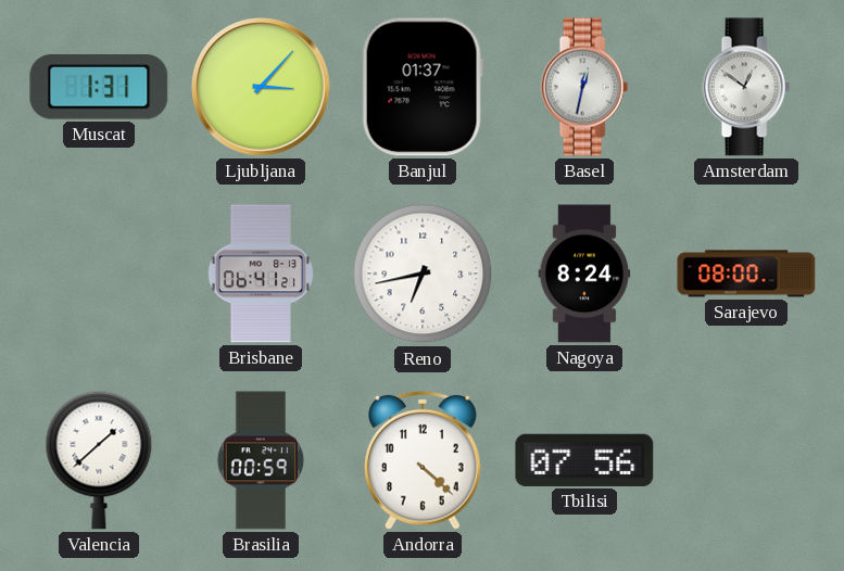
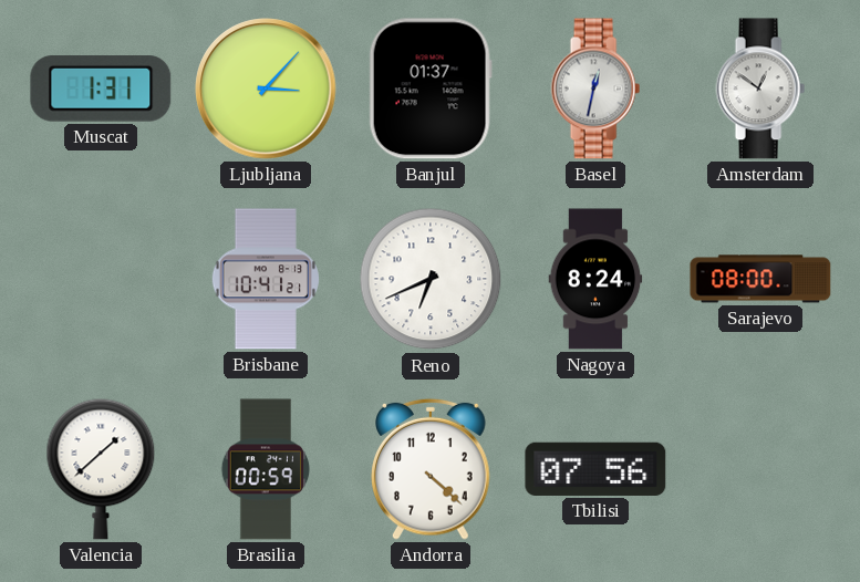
Brisbane: 06:41 -> 10:41
Reno: 6:43 -> 6:41
